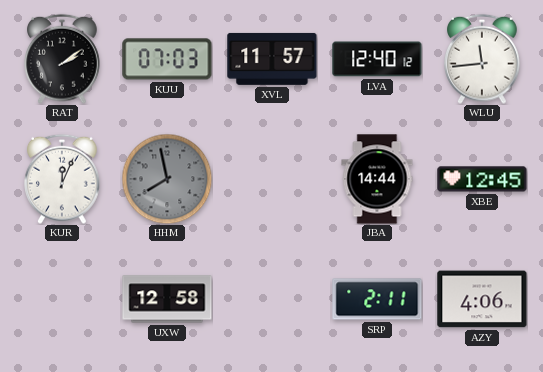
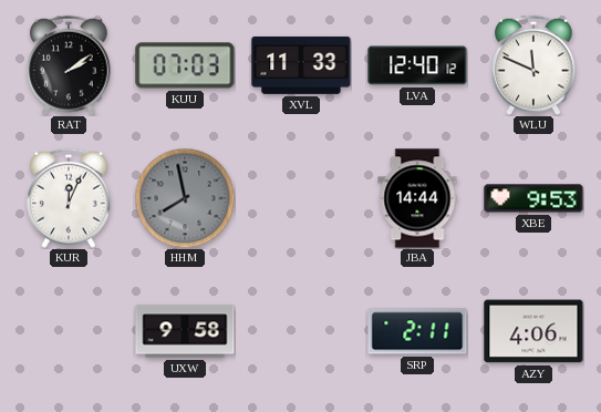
XVL: 11:57 -> 11:33
WLU: 11:44 -> 11:49
XBE: 12:45 -> 9:53
UXW: 12:58 -> 9:58
